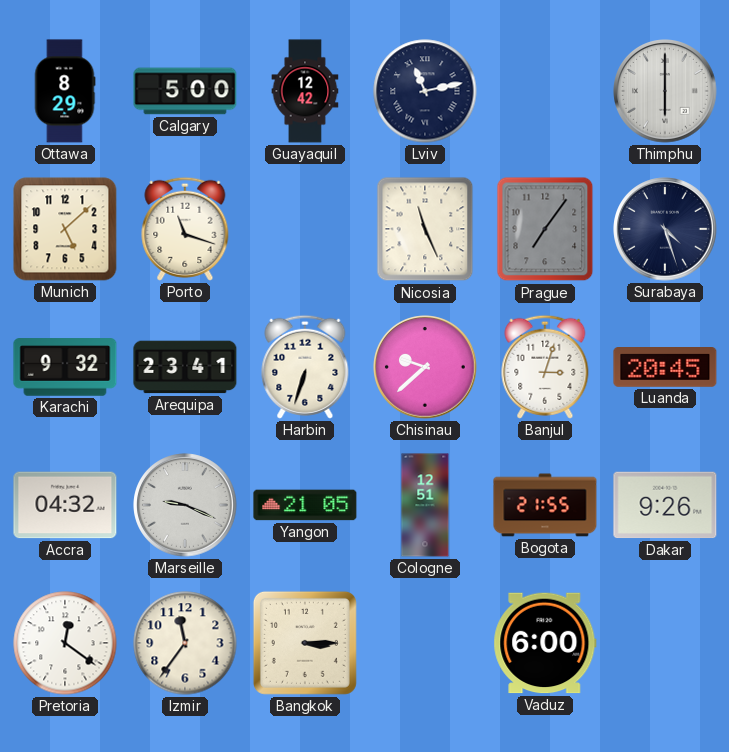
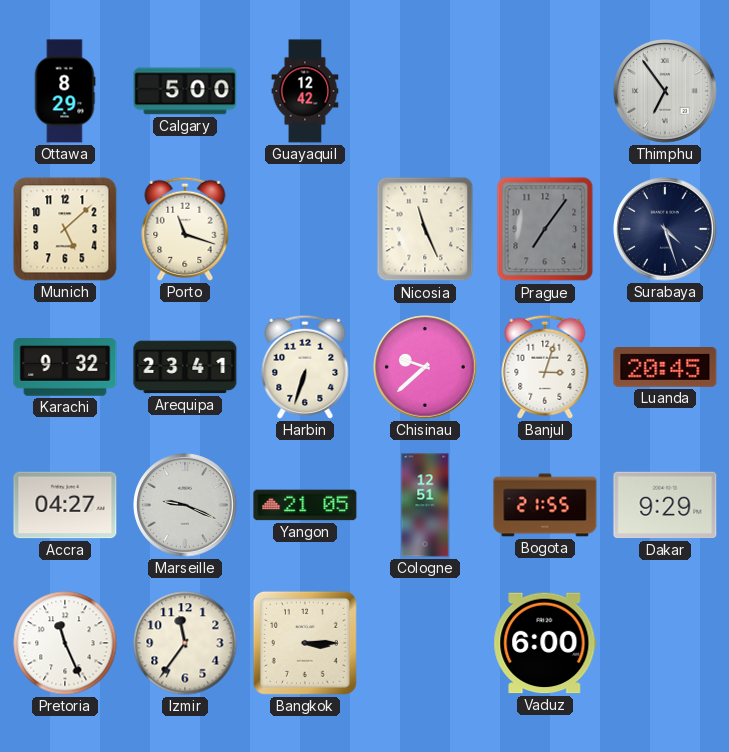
Lviv: 11:13 -> none
Thimphu: 6:00 -> 6:54
Accra: 04:32 -> 04:27
Dakar: 9:26 -> 9:29
Pretoria: 12:21 -> 11:26
